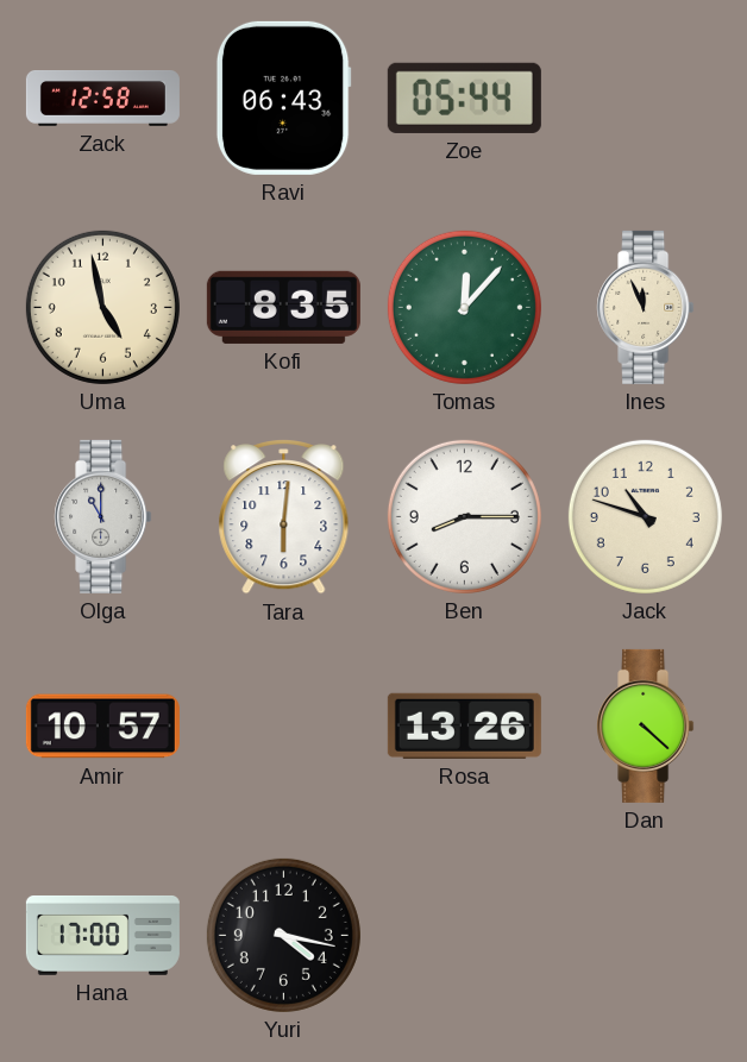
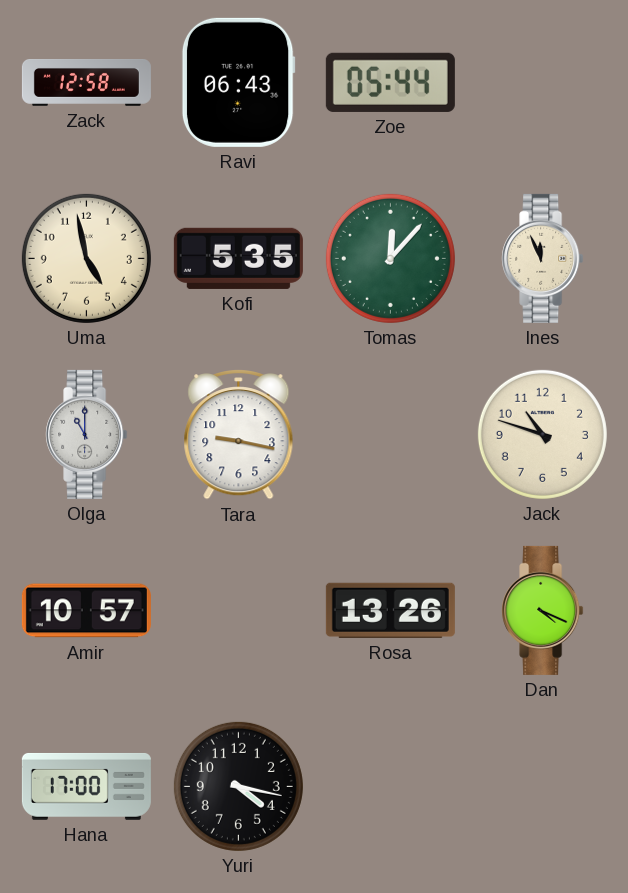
Kofi: 8:35 -> 5:35
Tara: 6:01 -> 9:17
Ben: 8:15 -> none
Dan: 4:22 -> 4:19
